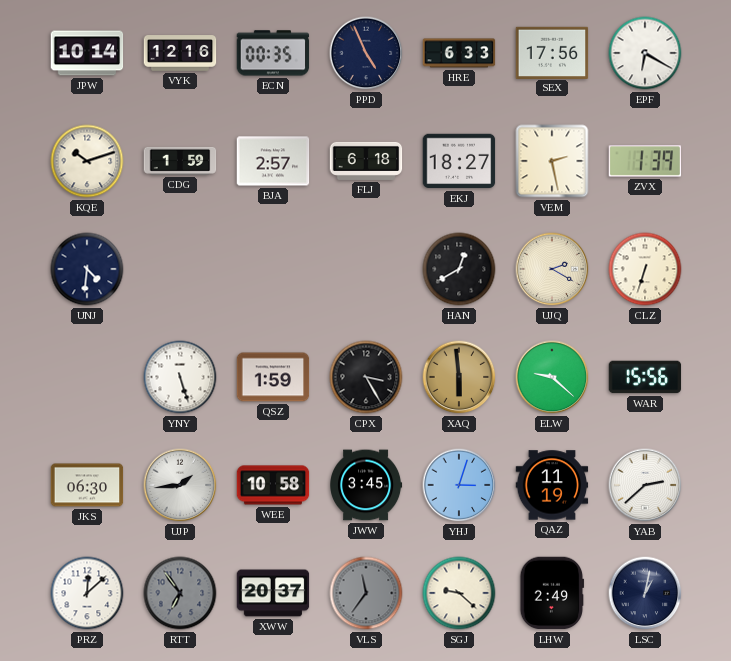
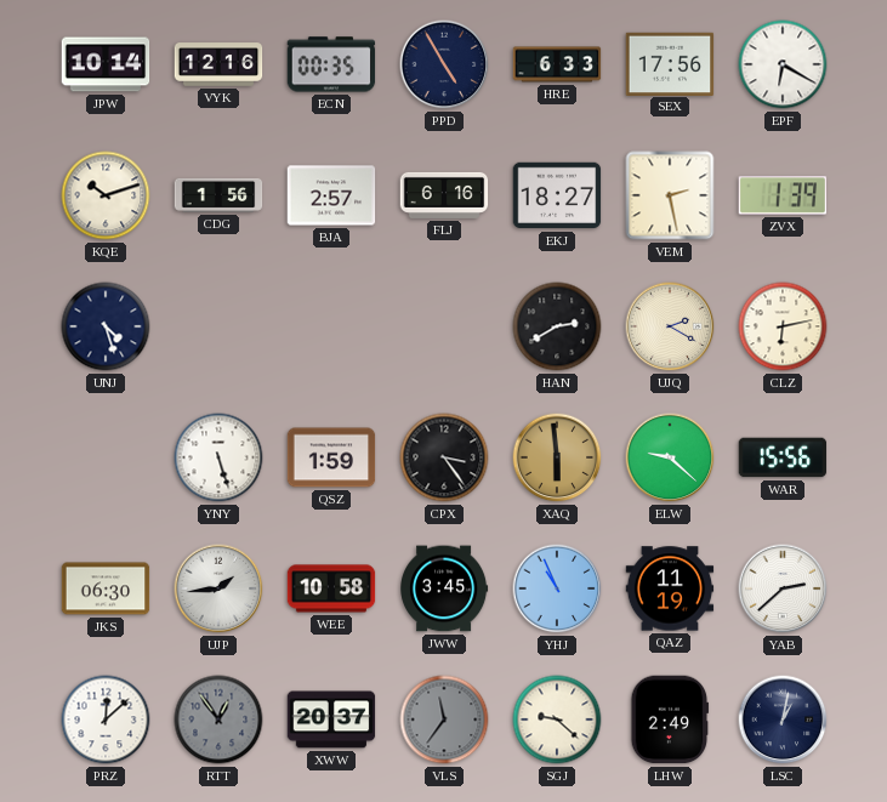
PPD: 4:56 -> 4:55
CDG: 1:59 -> 1:56
FLJ: 6:18 -> 6:16
UNJ: 4:31 -> 4:27
HAN: 12:40 -> 2:40
CLZ: 6:33 -> 6:13
CPX: 3:25 -> 3:24
YHJ: 3:03 -> 10:56
RTT: 6:54 -> 12:54
